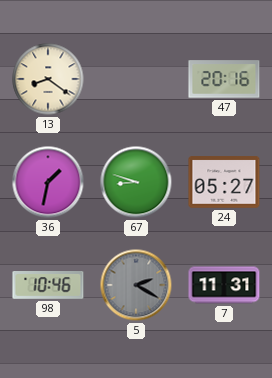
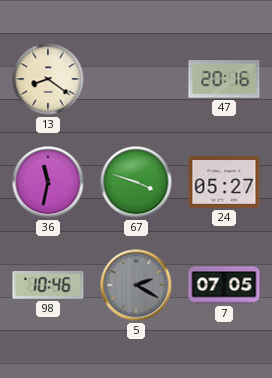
36: 1:32 -> 11:32
67: 8:48 -> 3:48
7: 11:31 -> 07:05
